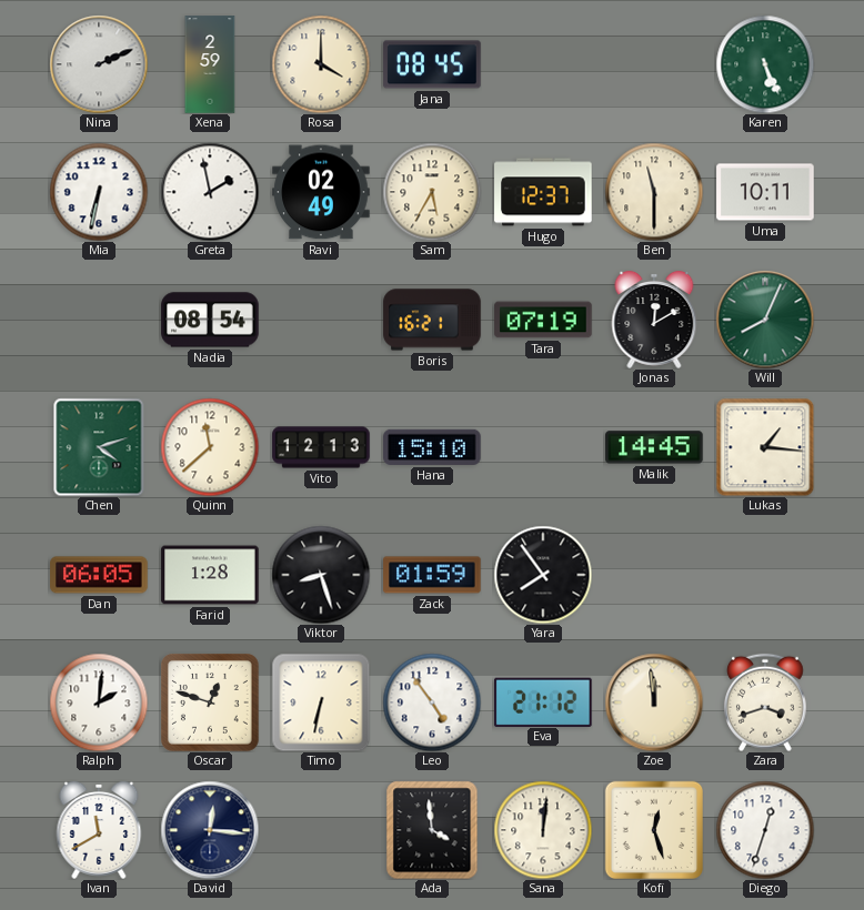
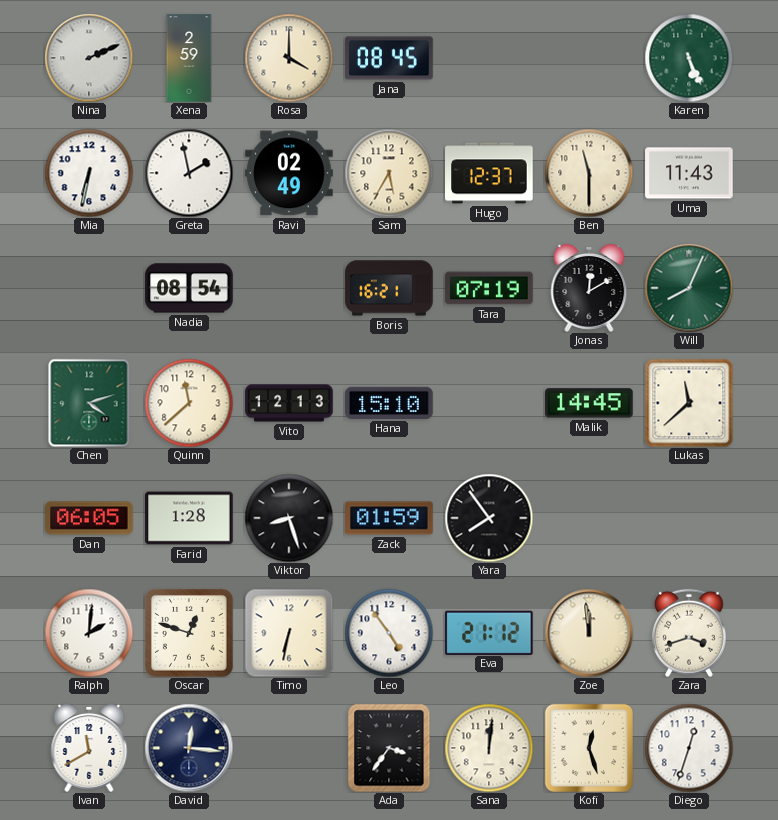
Uma: 10:11 -> 11:43
Lukas: 1:16 -> 11:38
Ada: 3:59 -> 3:36
